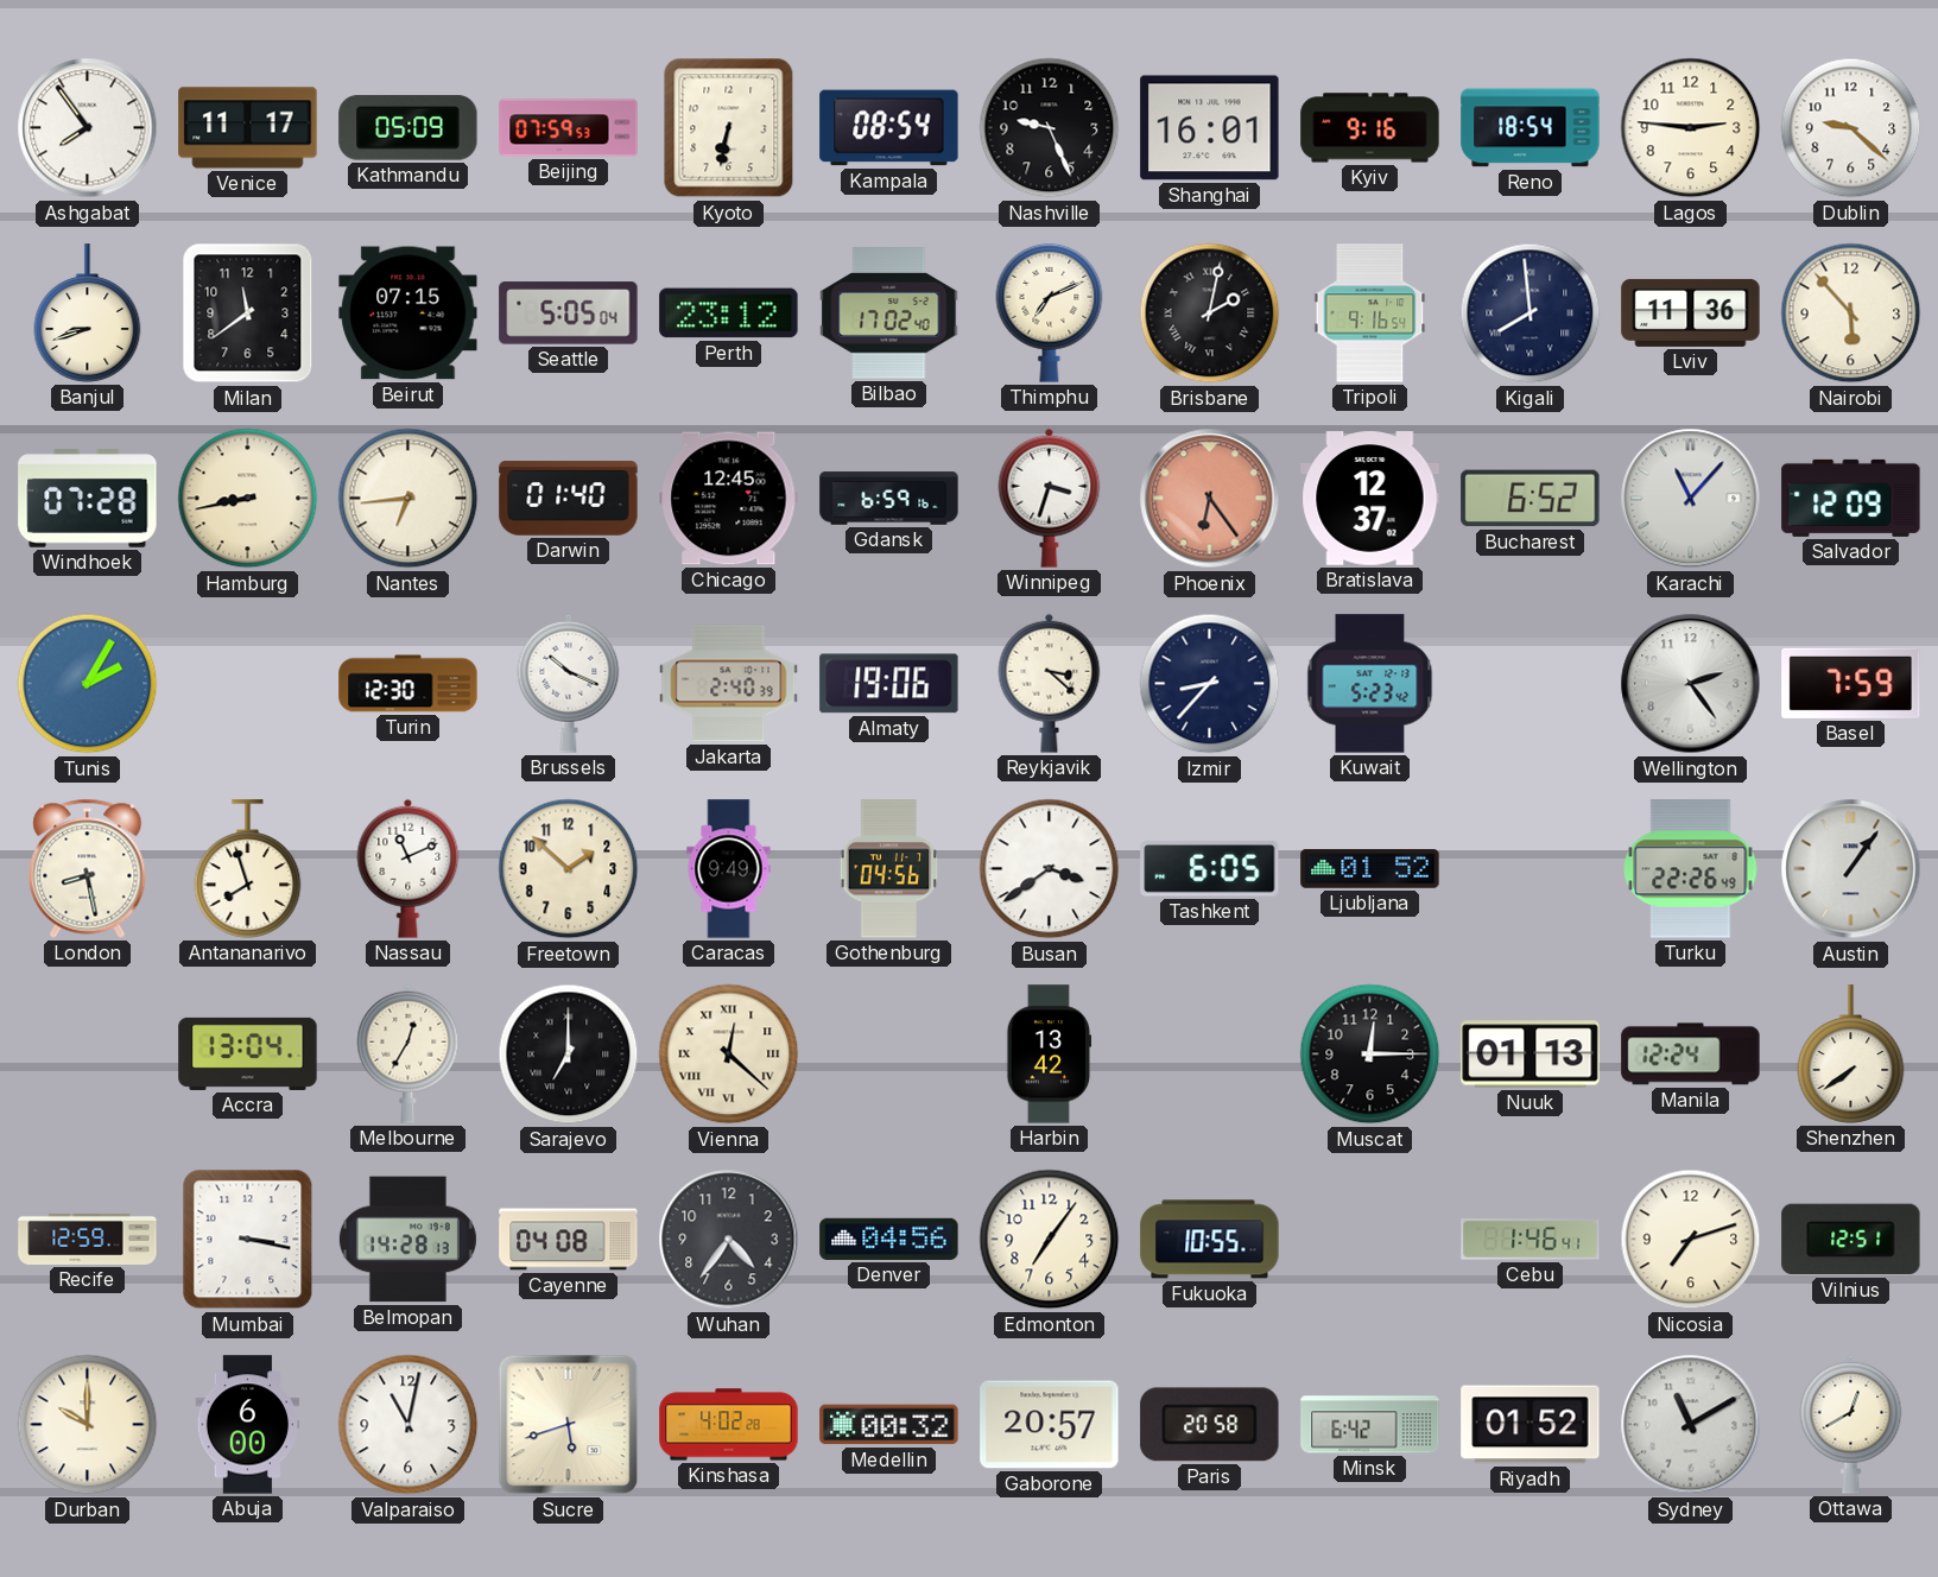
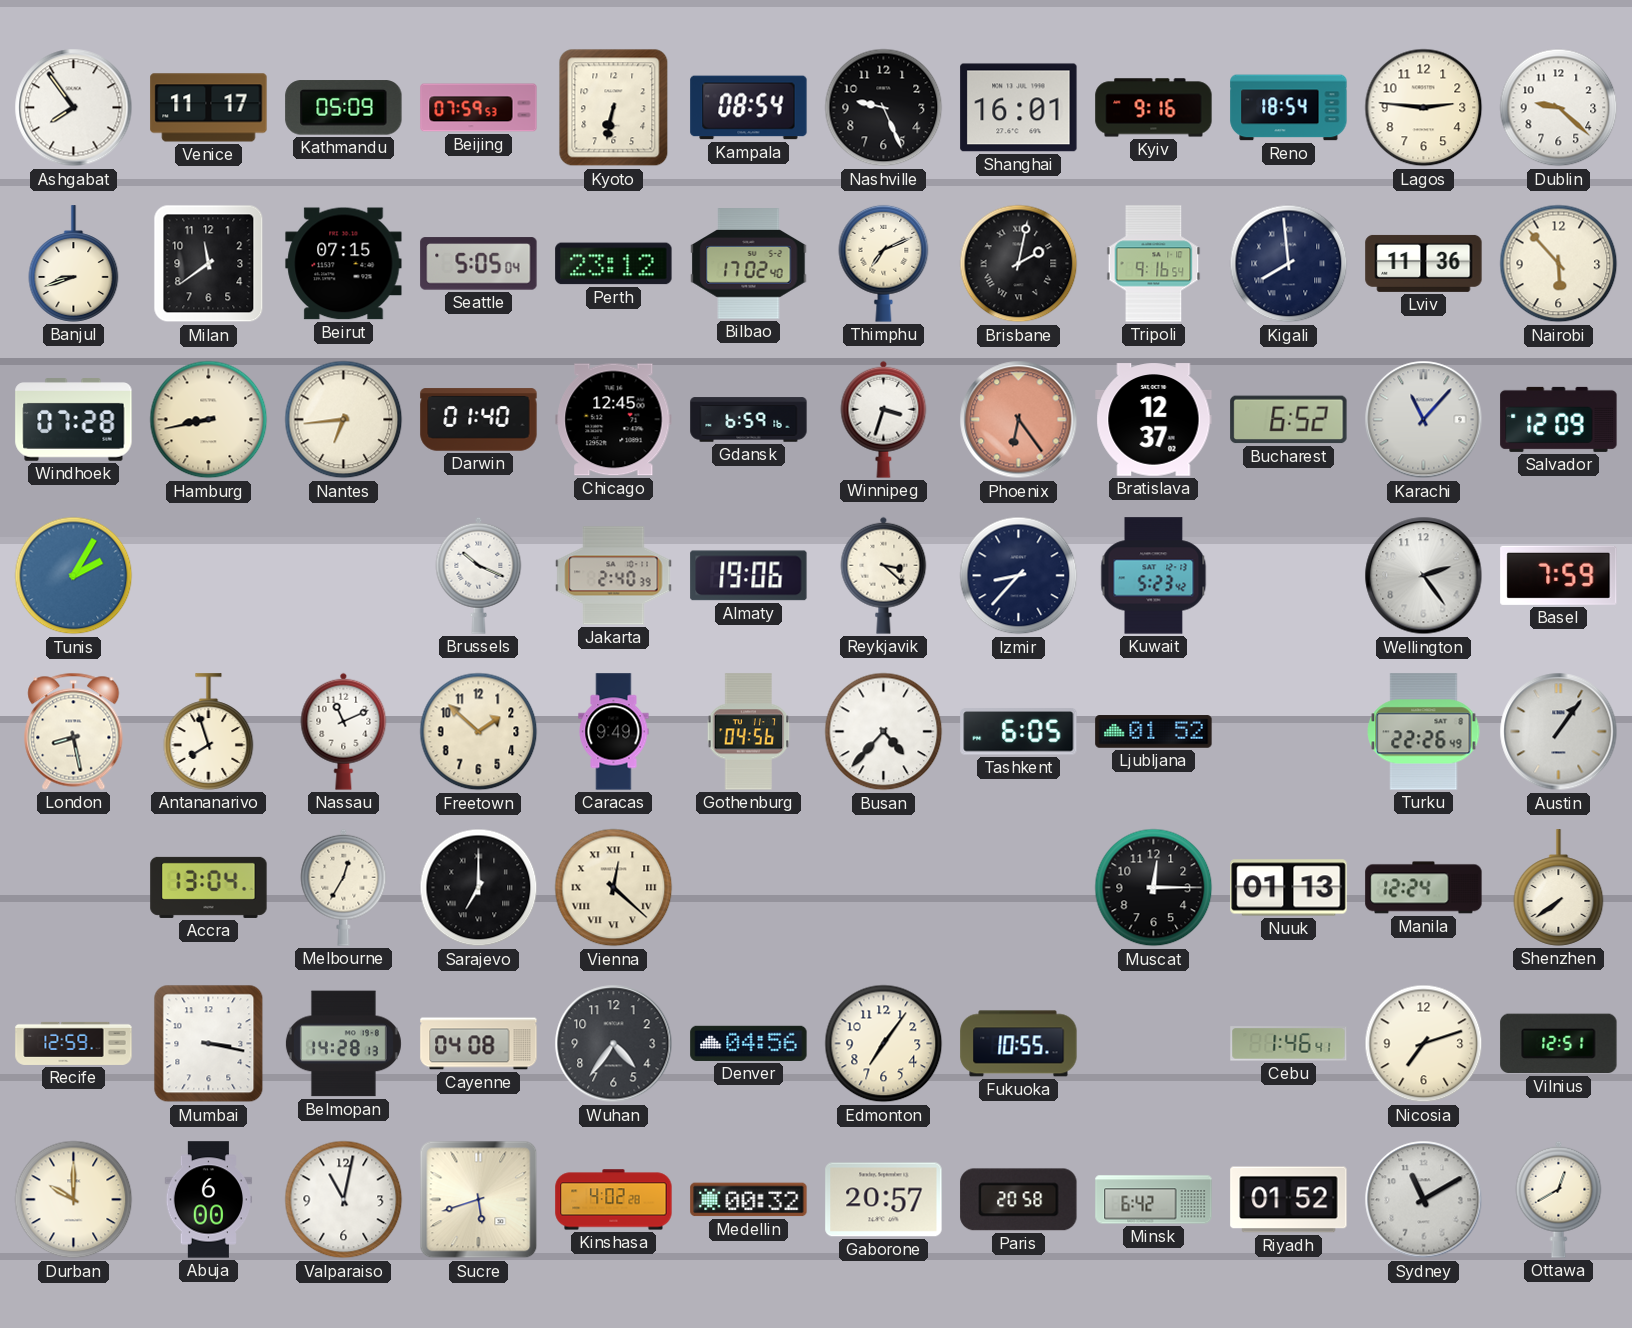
Turin: 12:30 -> none
Busan: 3:39 -> 4:37
Harbin: 13:42 -> none
